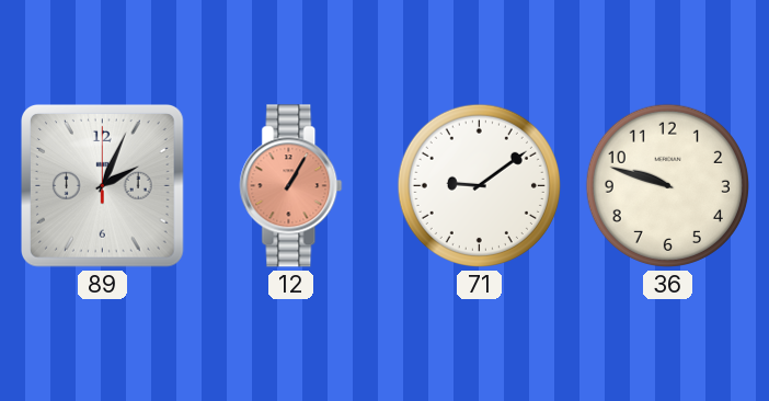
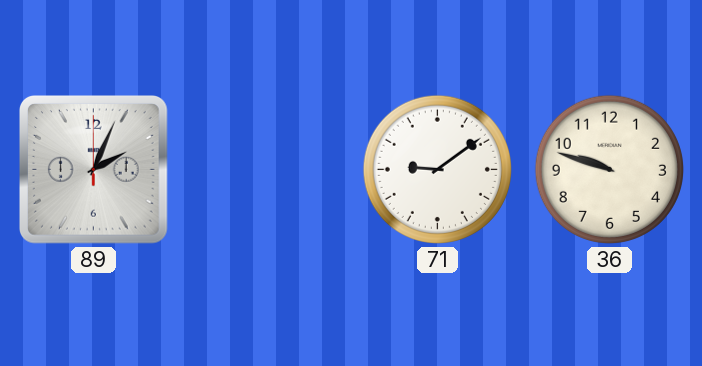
12: 1:05 -> none
